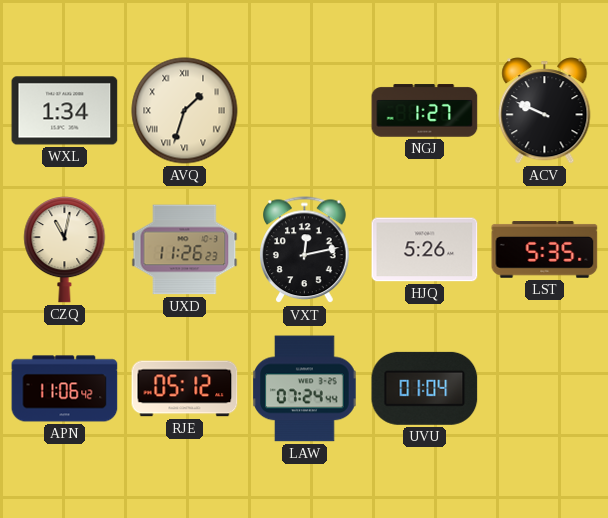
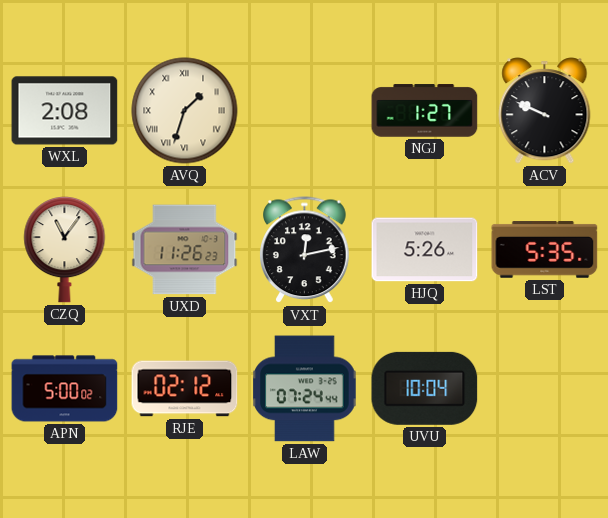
WXL: 1:34 -> 2:08
CZQ: 11:02 -> 11:06
APN: 11:06 -> 5:00
RJE: 05:12 -> 02:12
UVU: 01:04 -> 10:04
